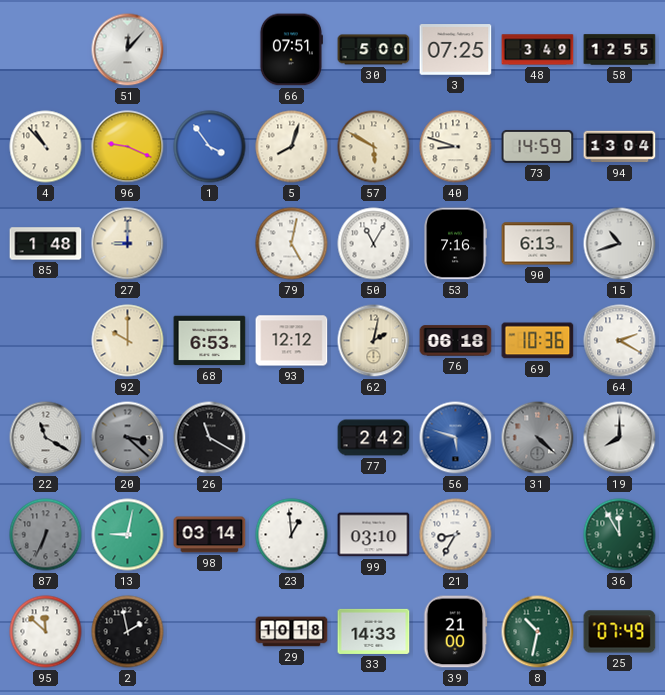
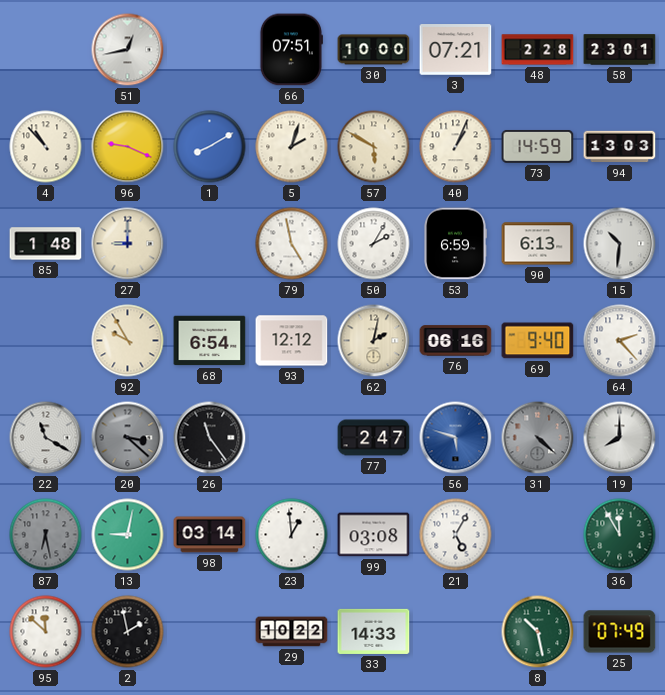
51: 12:07 -> 12:43
30: 5:00 -> 10:00
3: 07:25 -> 07:21
48: 3:49 -> 2:28
58: 12:55 -> 23:01
1: 3:54 -> 8:10
5: 8:03 -> 2:03
40: 8:48 -> 1:04
94: 13:04 -> 13:03
79: 5:02 -> 4:58
50: 11:05 -> 2:05
53: 7:16 -> 6:59
15: 10:42 -> 10:31
92: 10:00 -> 9:55
68: 6:53 -> 6:54
76: 06:18 -> 06:16
69: 10:36 -> 9:40
64: 2:20 -> 2:23
26: 11:20 -> 11:24
77: 2:42 -> 2:47
87: 6:34 -> 6:28
99: 03:10 -> 03:08
21: 8:35 -> 5:05
29: 10:18 -> 10:22
39: 21:00 -> none
8: 10:32 -> 10:28
